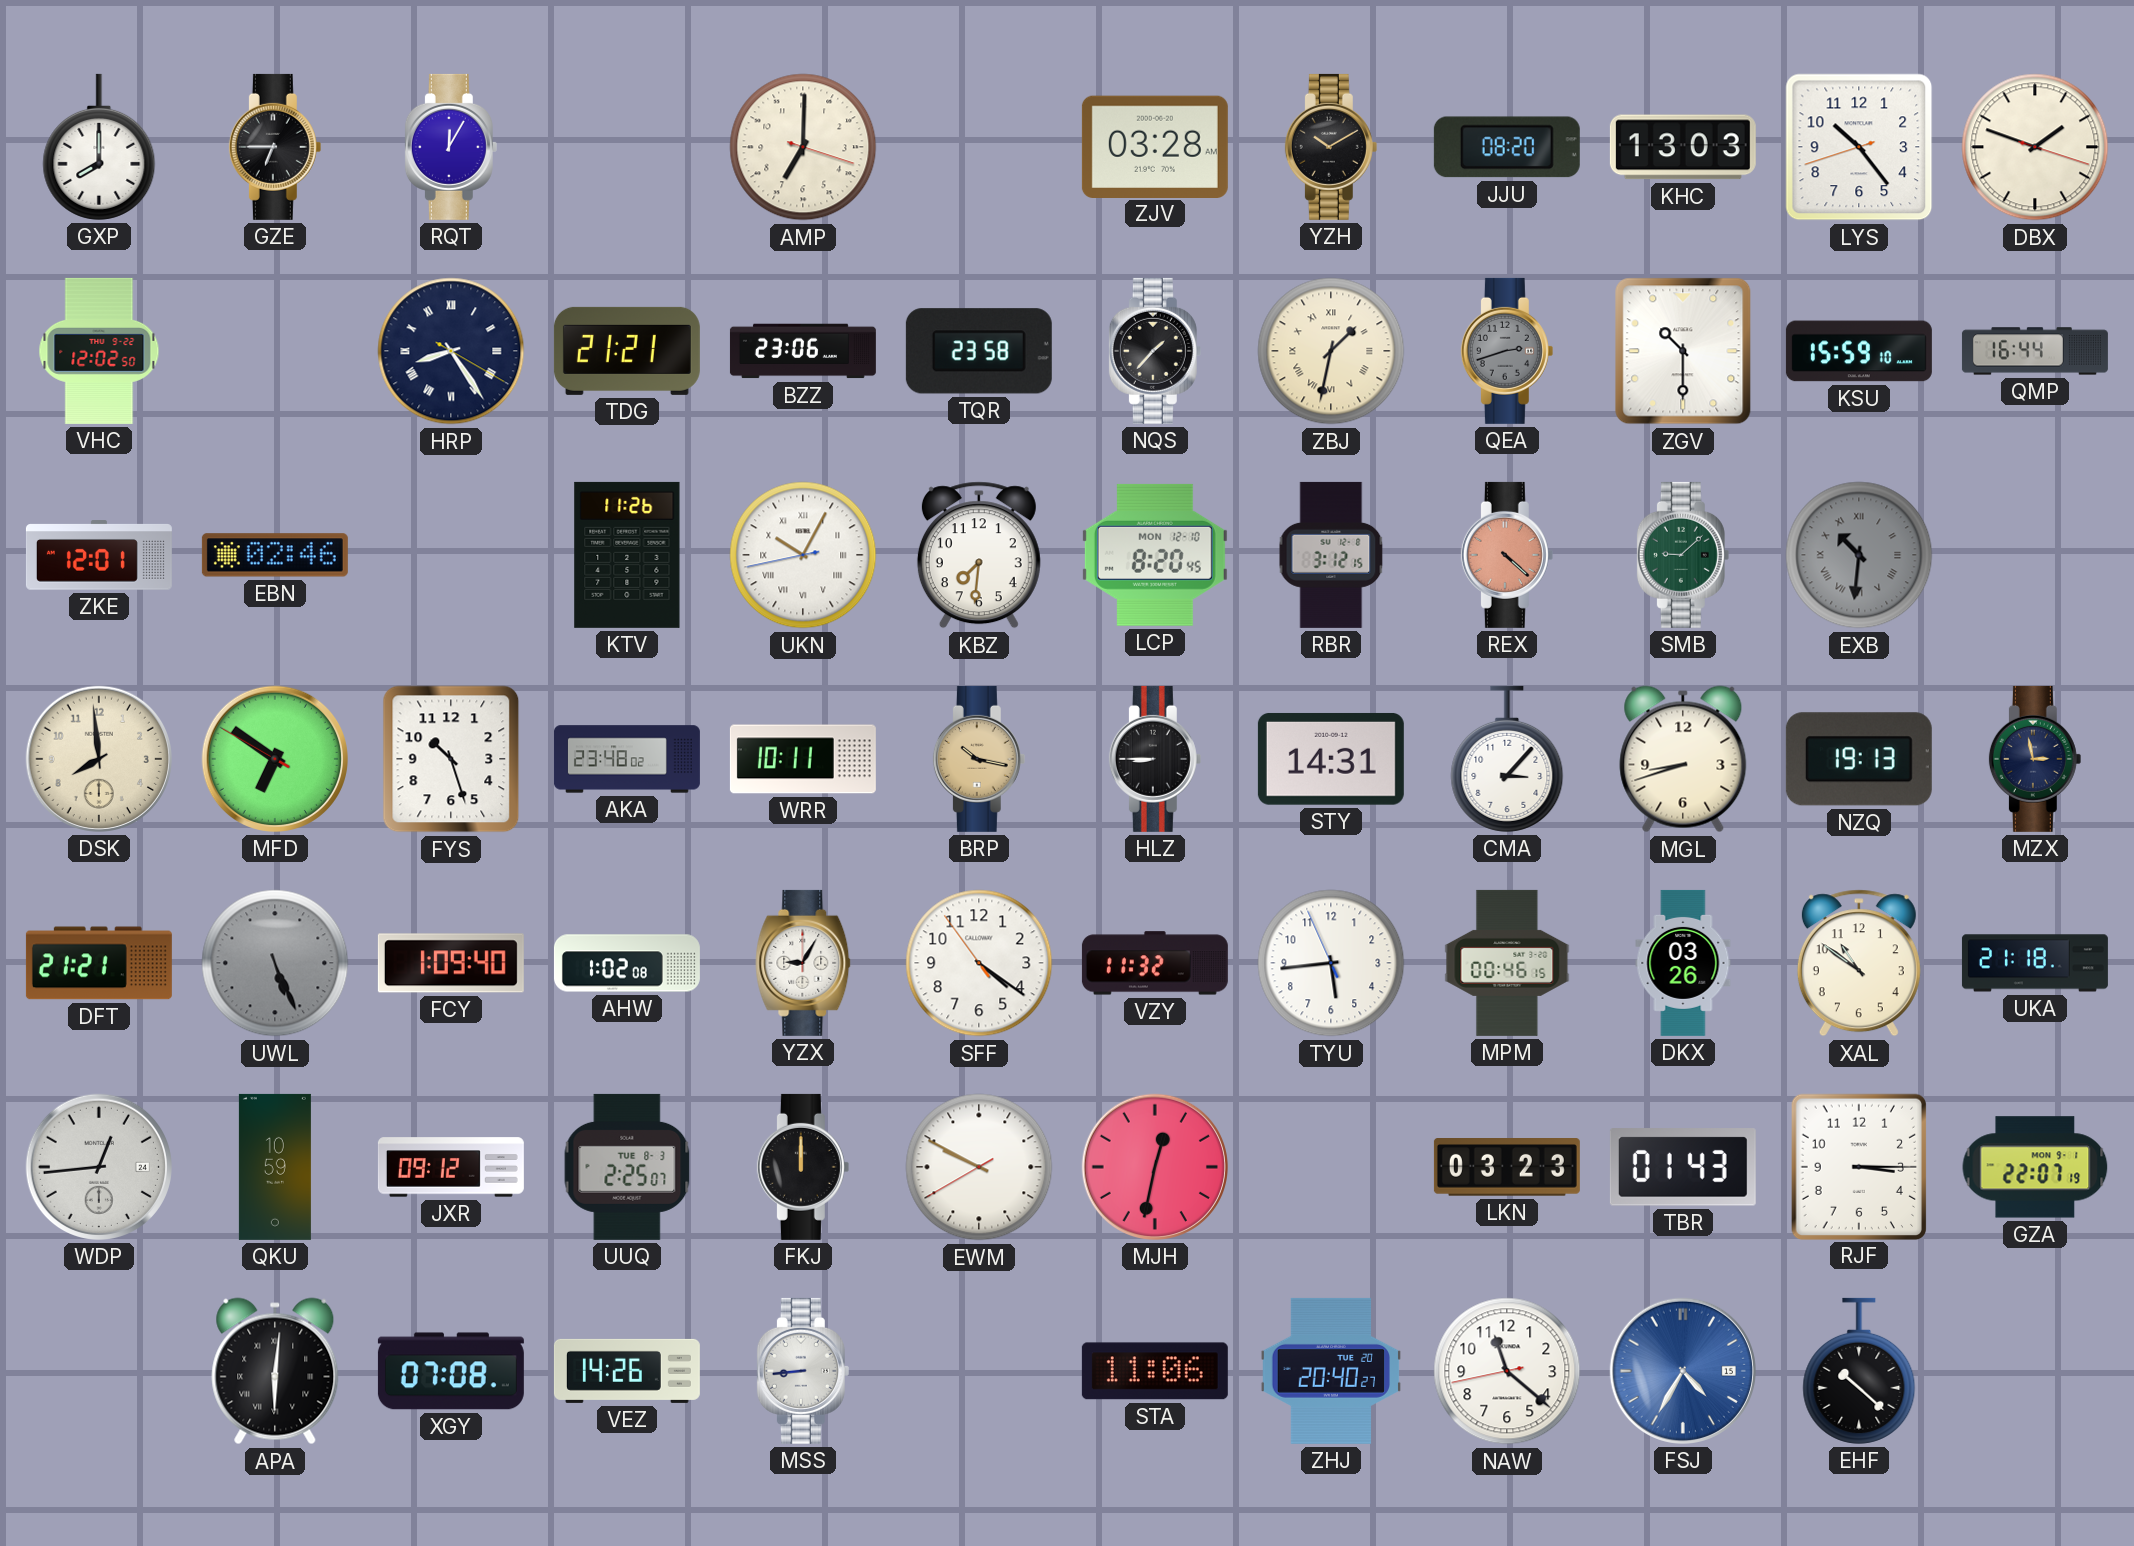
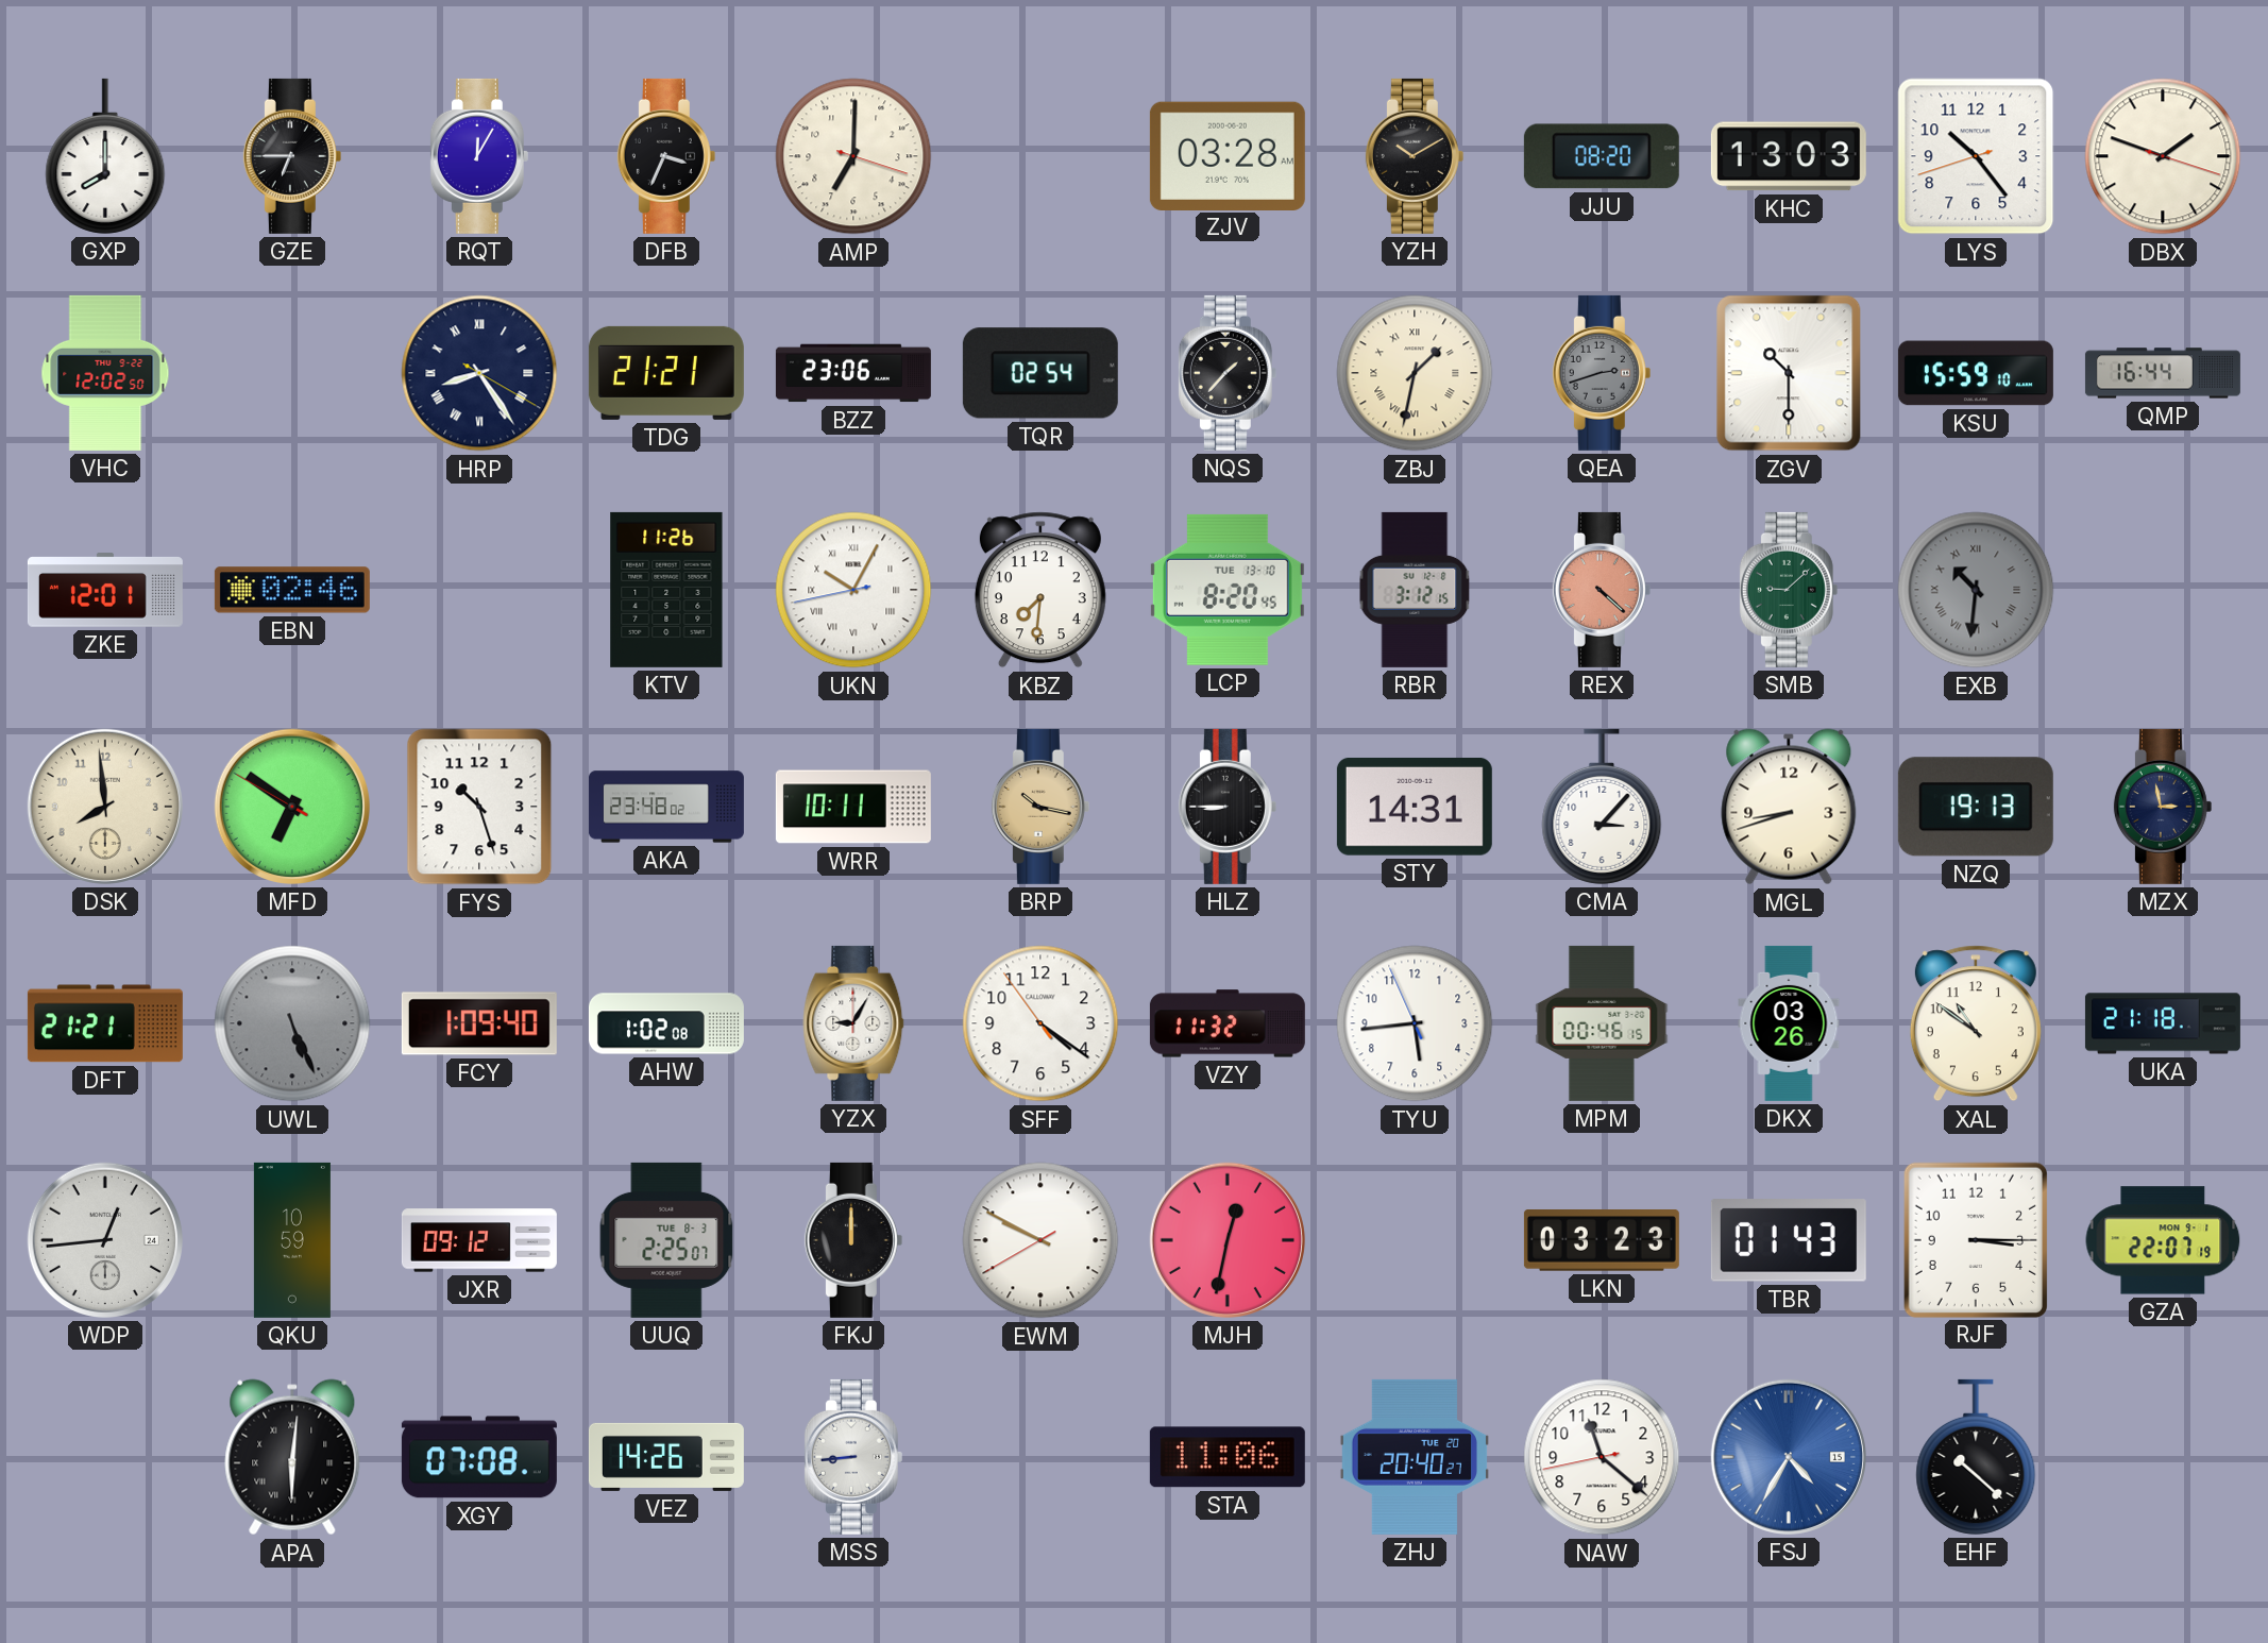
DFB: none -> 3:34
TQR: 23:58 -> 02:54
LCP date: MON 12-10 -> TUE 13-10
